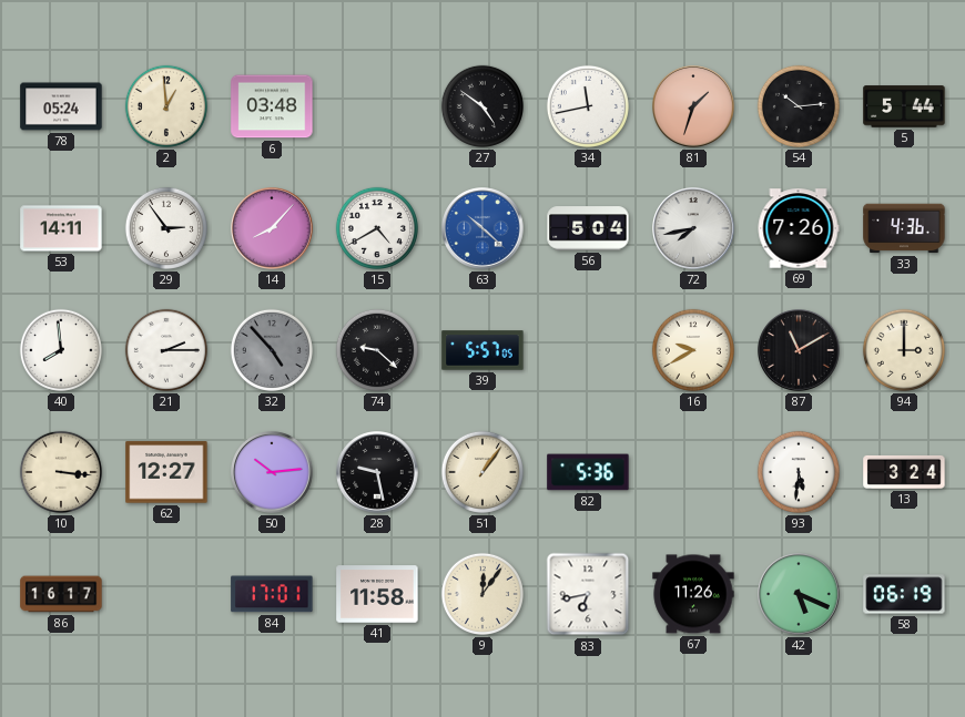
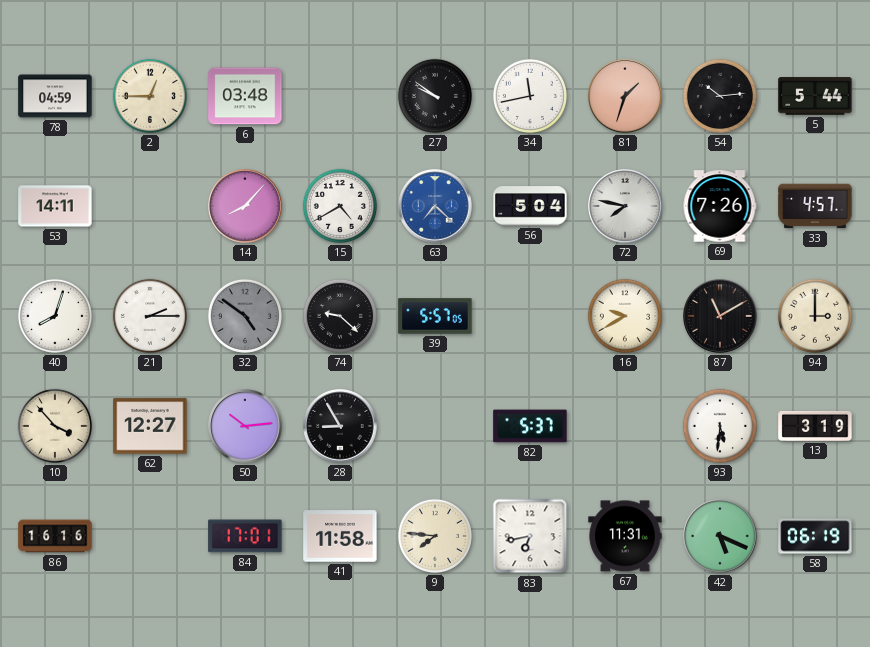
78: 05:24 -> 04:59
2: 12:59 -> 12:45
27: 4:51 -> 9:51
29: 2:54 -> none
63: 10:22 -> 7:22
72: 7:43 -> 7:47
33: 4:36 -> 4:57
40: 7:59 -> 8:03
32: 4:53 -> 4:51
10: 3:16 -> 3:53
28: 9:28 -> 8:55
51: 1:06 -> none
82: 5:36 -> 5:37
13: 3:24 -> 3:19
86: 16:17 -> 16:16
9: 12:06 -> 7:46
67: 11:26 -> 11:31
